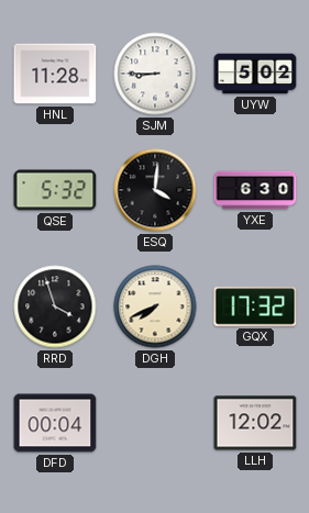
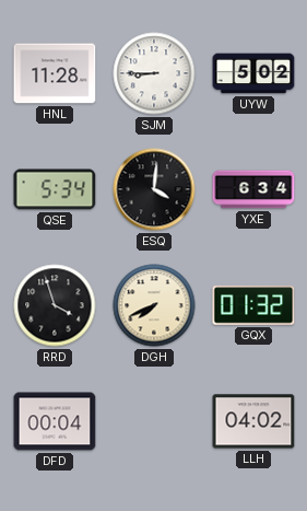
QSE: 5:32 -> 5:34
YXE: 6:30 -> 6:34
GQX: 17:32 -> 01:32
LLH: 12:02 -> 04:02
